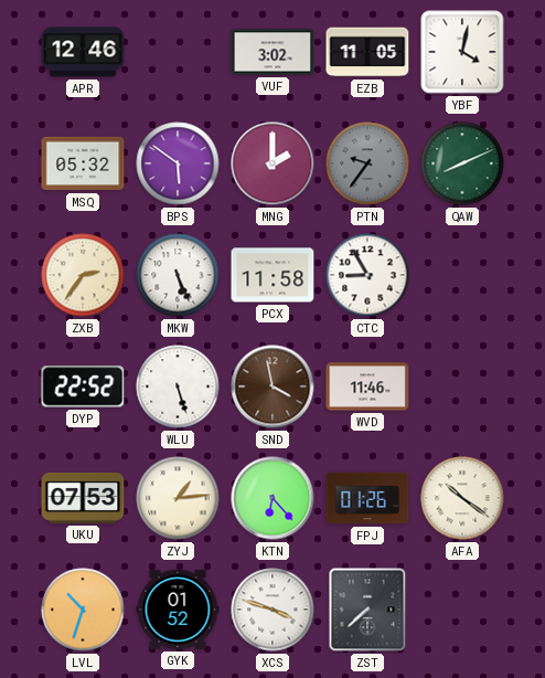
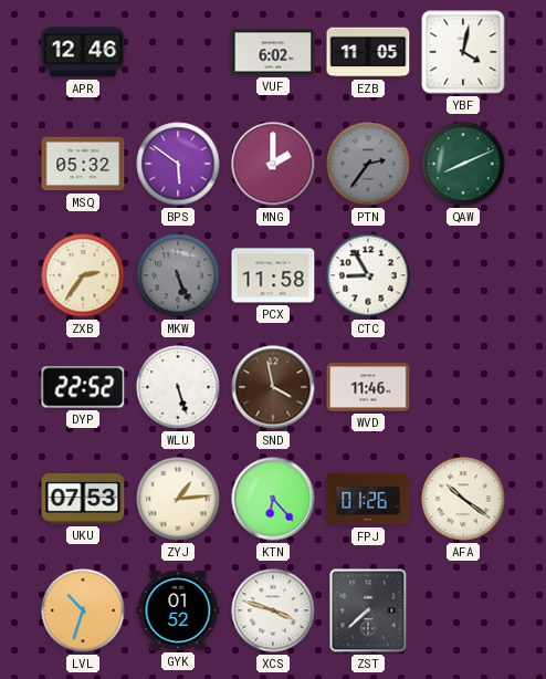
VUF: 3:02 -> 6:02
PTN: 9:36 -> 2:36
MKW dial: white -> grey
